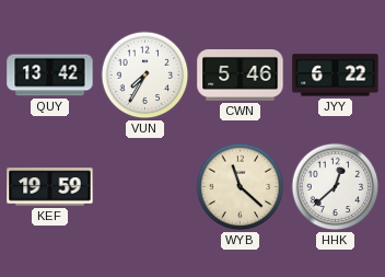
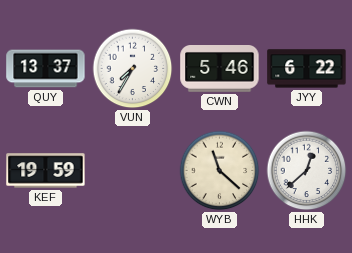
QUY: 13:42 -> 13:37
